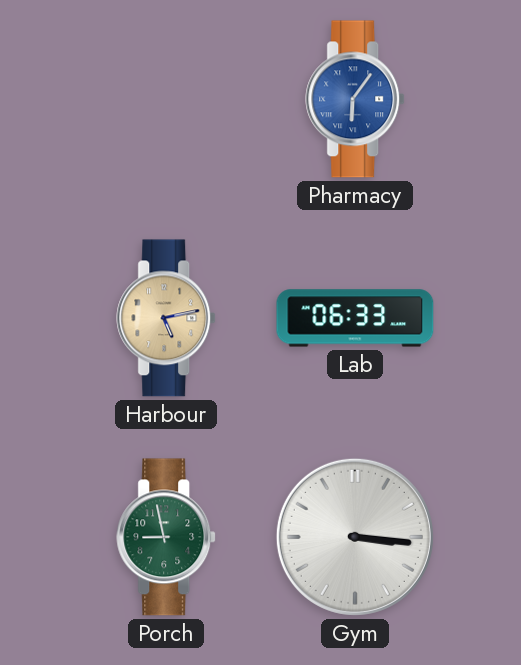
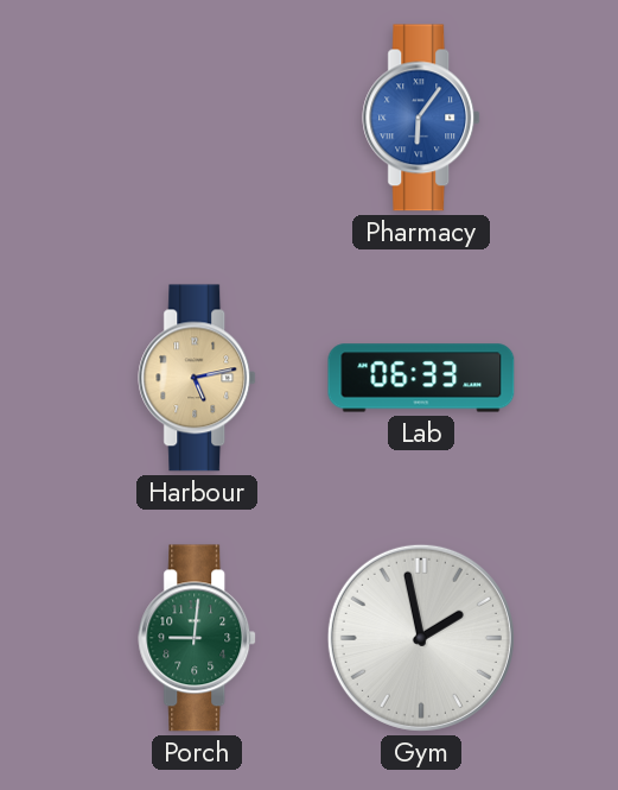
Porch: 8:58 -> 9:01
Gym: 3:16 -> 1:58
